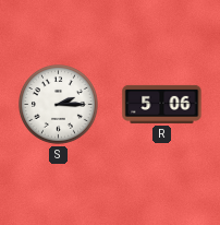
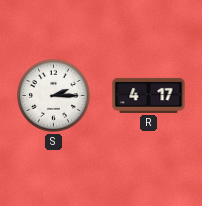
R: 5:06 -> 4:17
